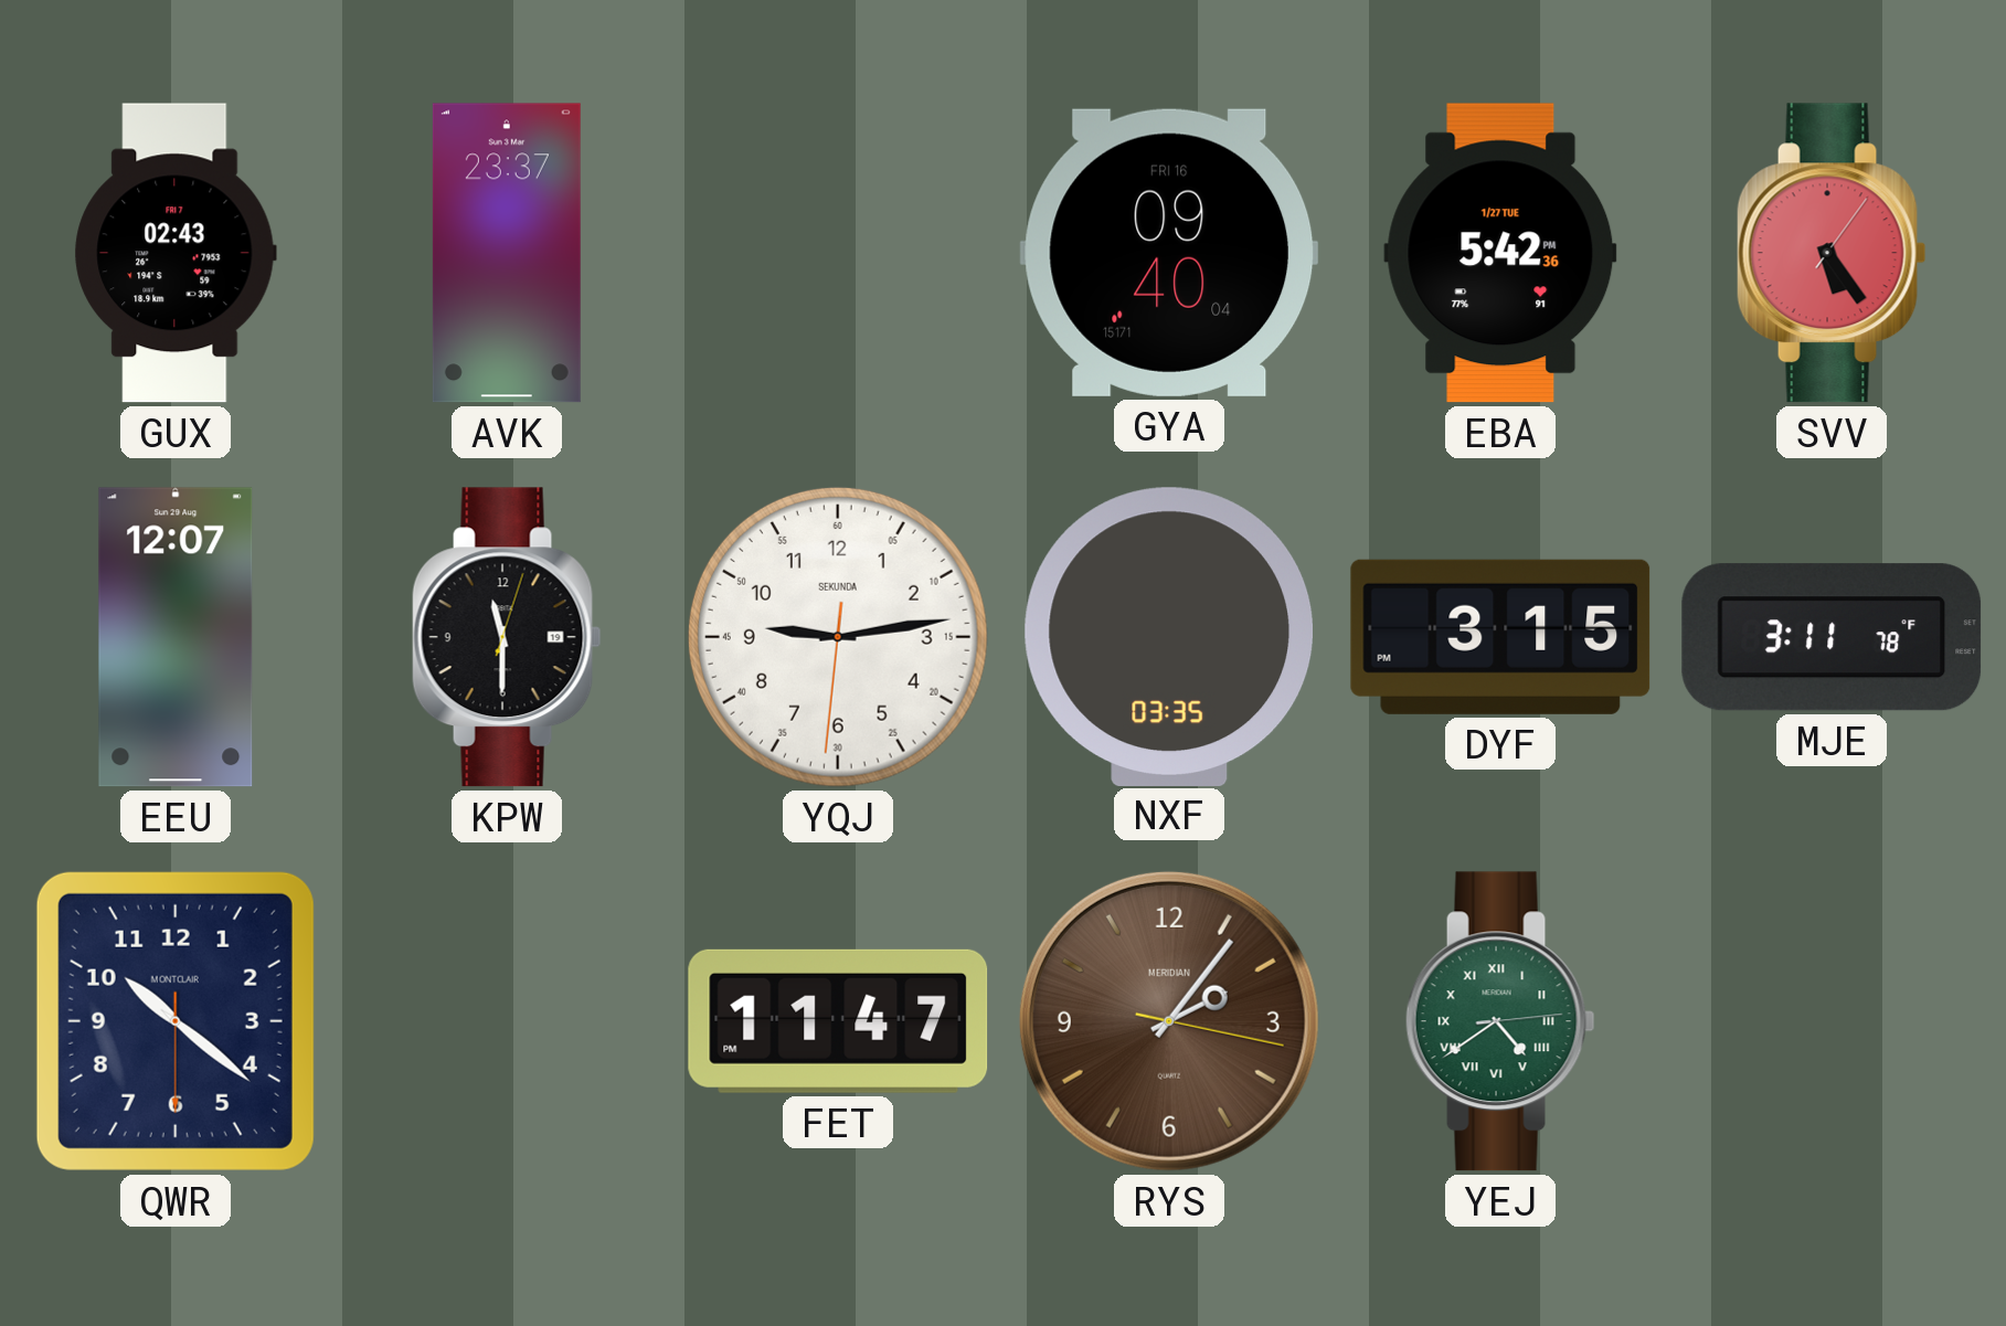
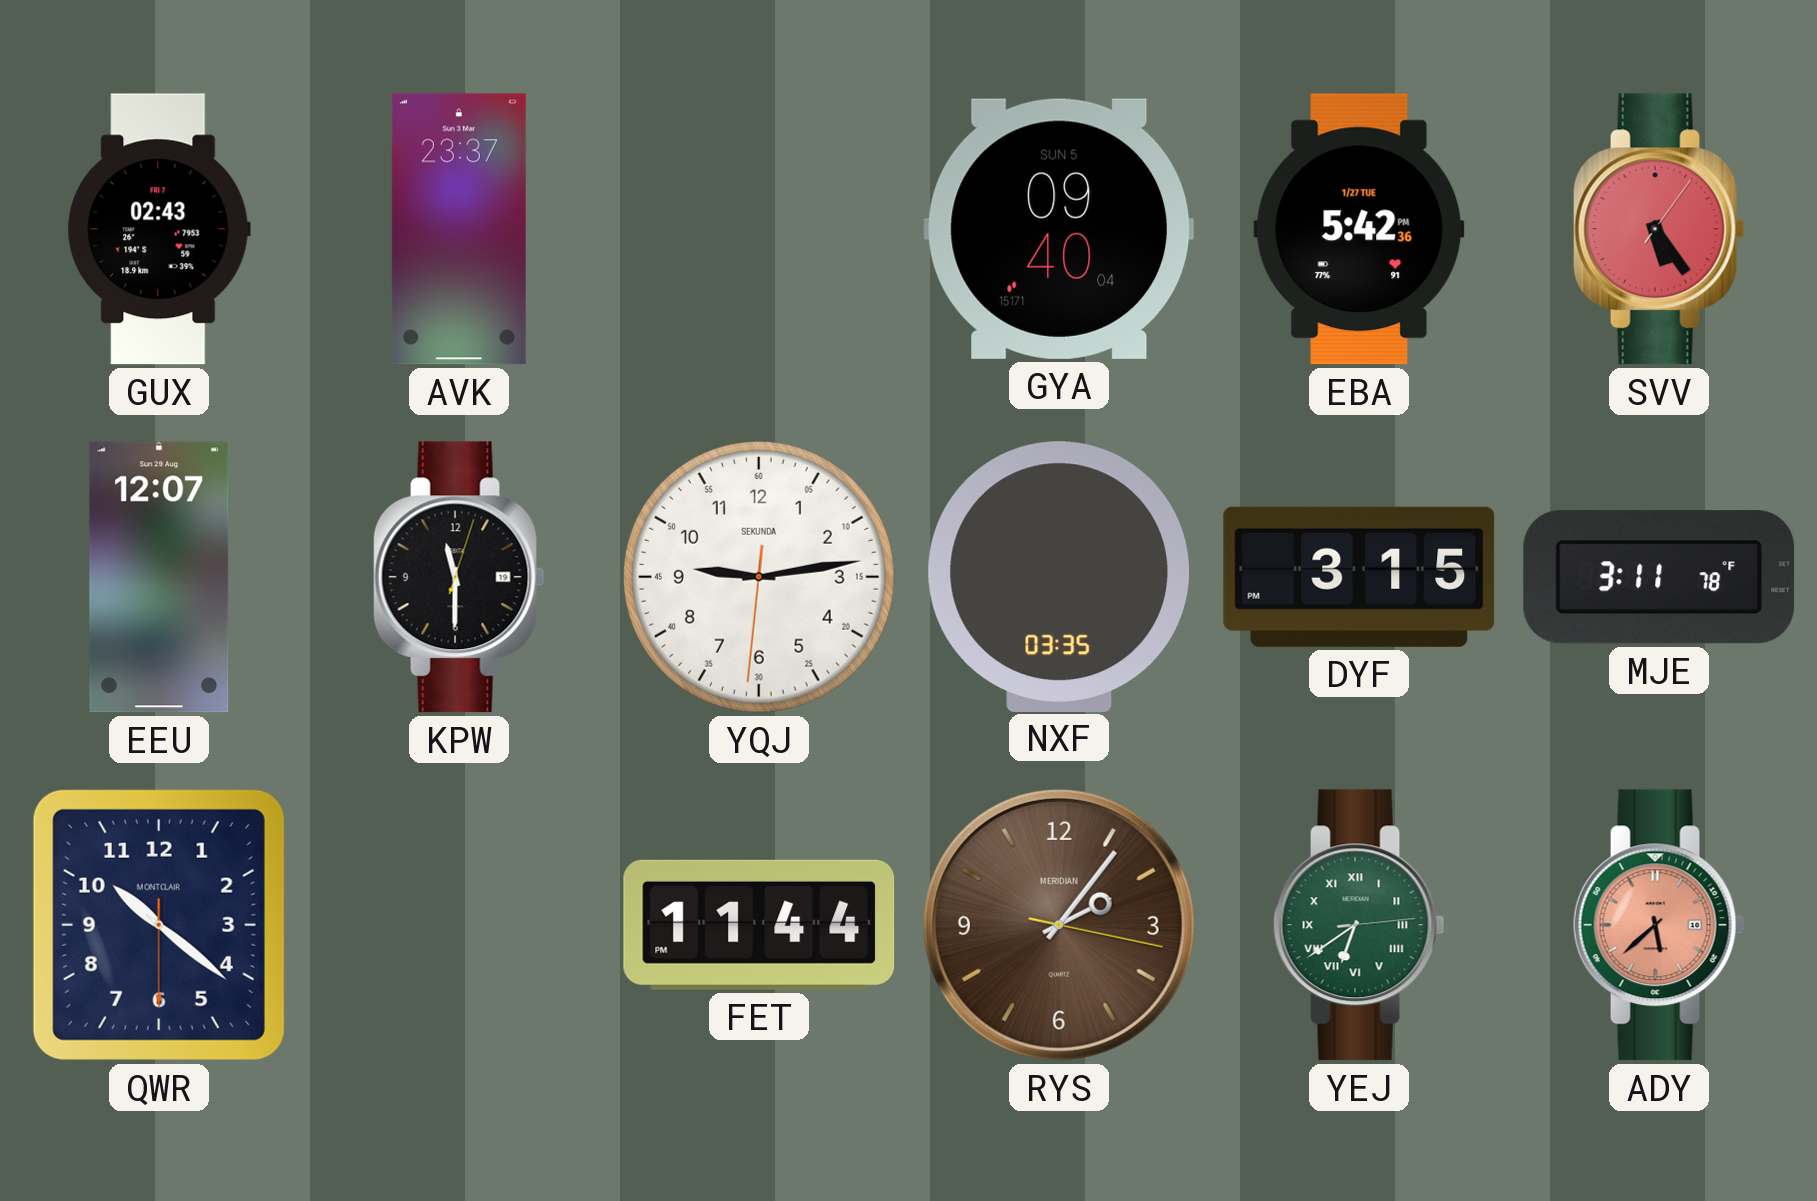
GYA date: FRI 16 -> SUN 5
FET: 11:47 -> 11:44
YEJ: 4:39 -> 6:39
ADY: none -> 5:38
